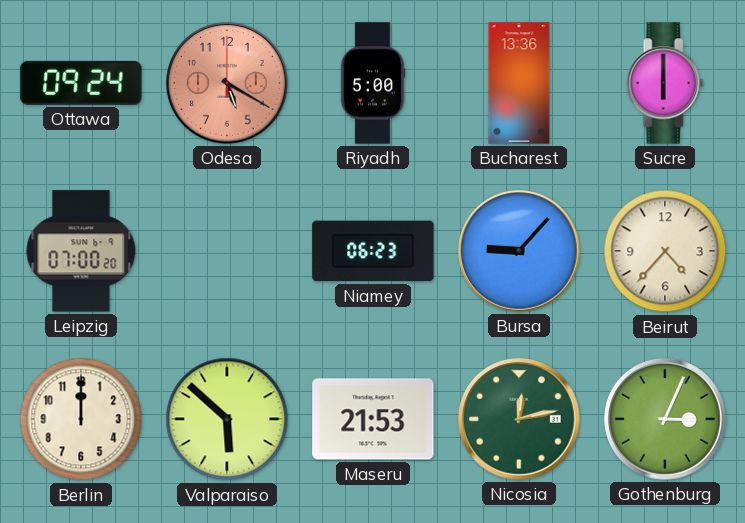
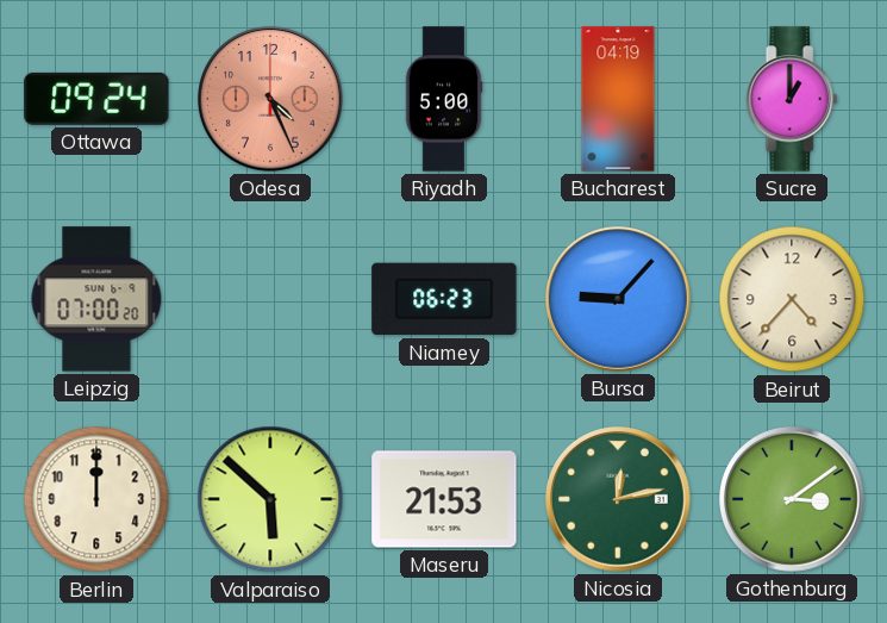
Odesa: 5:20 -> 4:26
Bucharest: 13:36 -> 04:19
Sucre: 6:00 -> 1:00
Gothenburg: 3:04 -> 3:09
